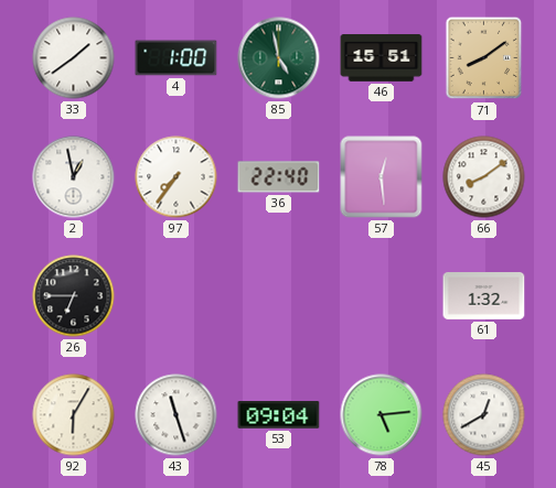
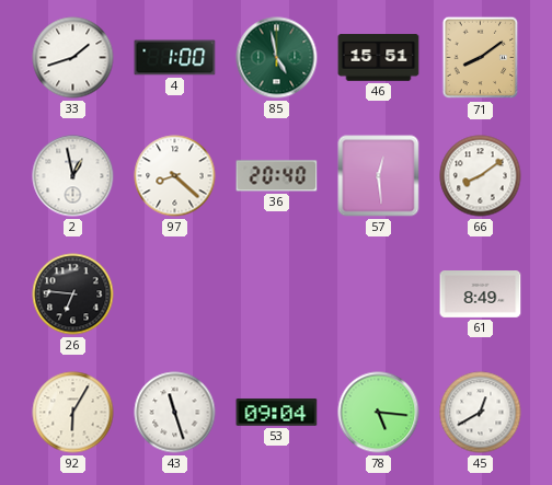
33: 1:39 -> 1:42
97: 7:36 -> 8:22
36: 22:40 -> 20:40
26: 6:45 -> 6:46
61: 1:32 -> 8:49
78: 5:14 -> 5:16
